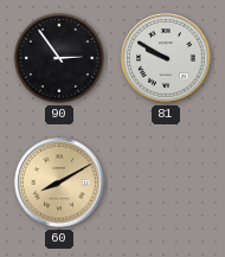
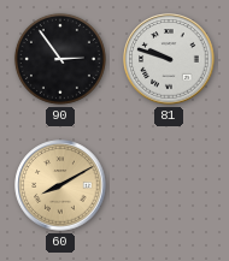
81: 9:50 -> 9:48
